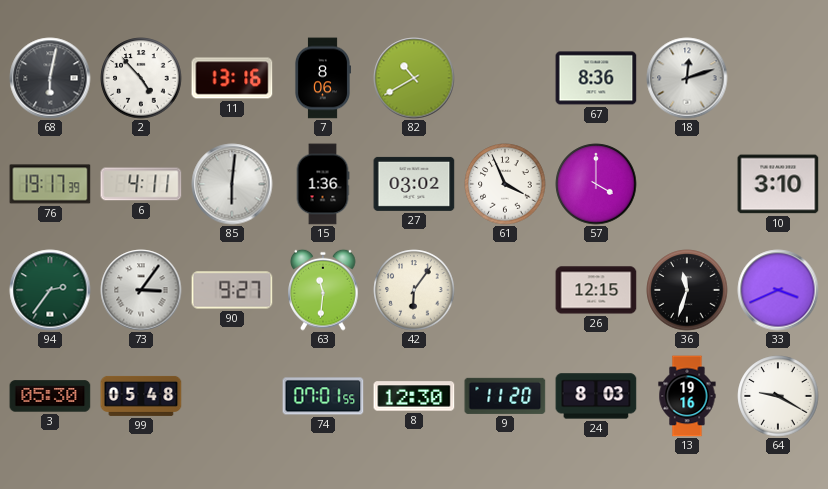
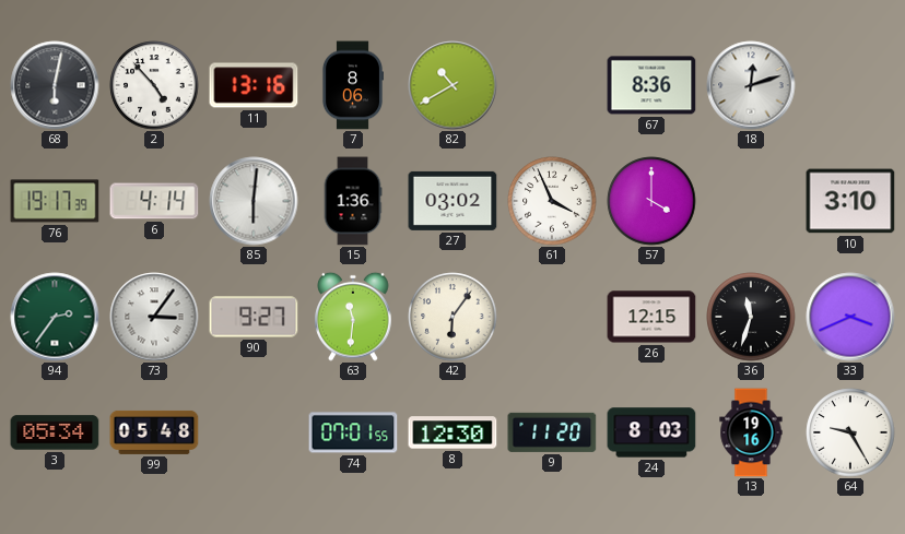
6: 4:11 -> 4:14
3: 05:30 -> 05:34
64: 9:20 -> 9:25
